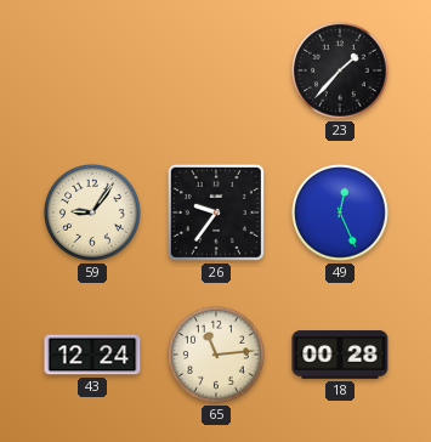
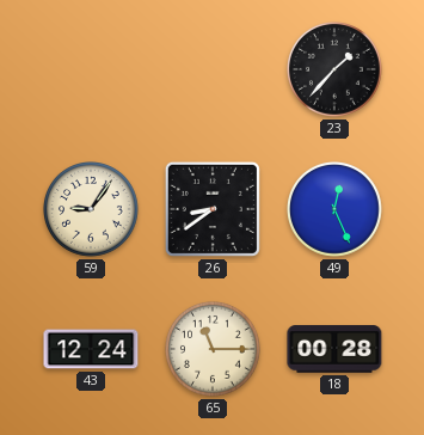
26: 9:36 -> 8:39
65: 11:14 -> 11:15
